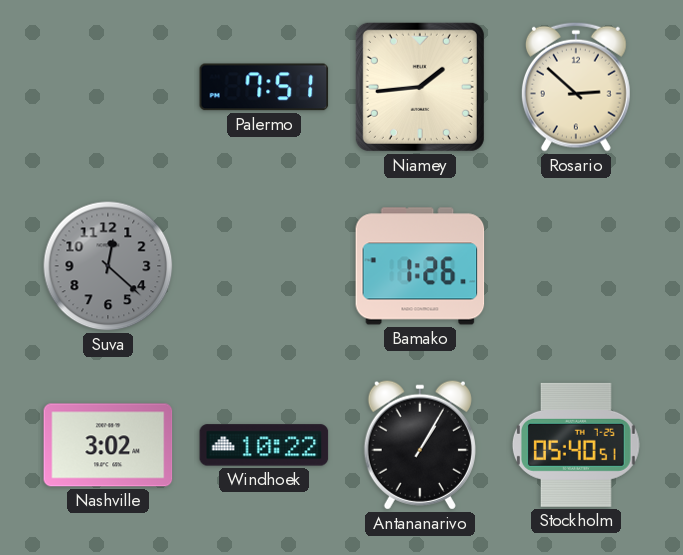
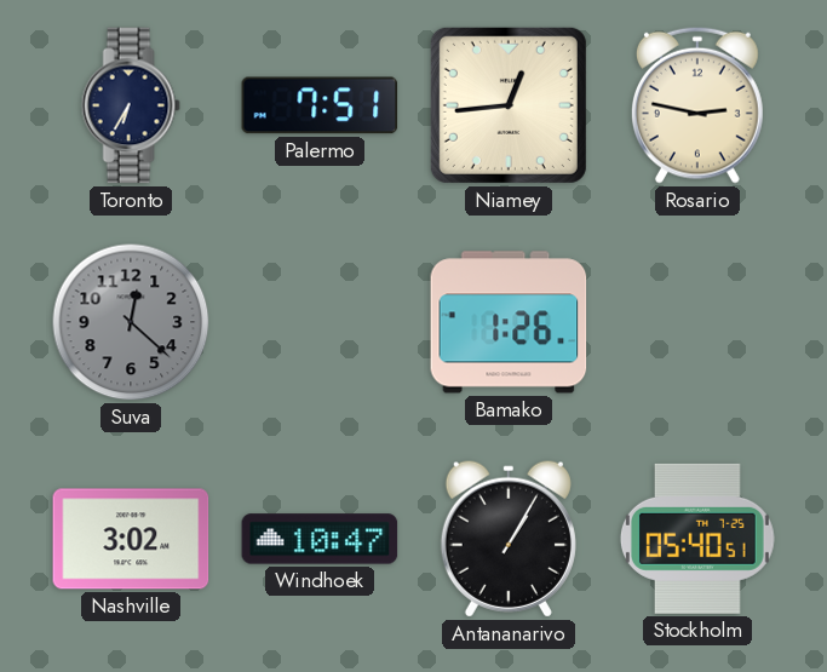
Toronto: none -> 6:35
Niamey: 1:44 -> 12:44
Rosario: 2:52 -> 2:47
Windhoek: 10:22 -> 10:47
